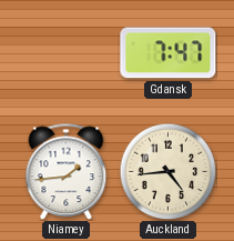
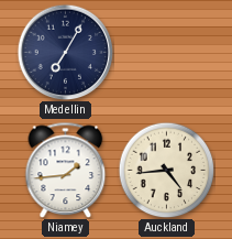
Medellin: none -> 7:05
Gdansk: 7:47 -> none
